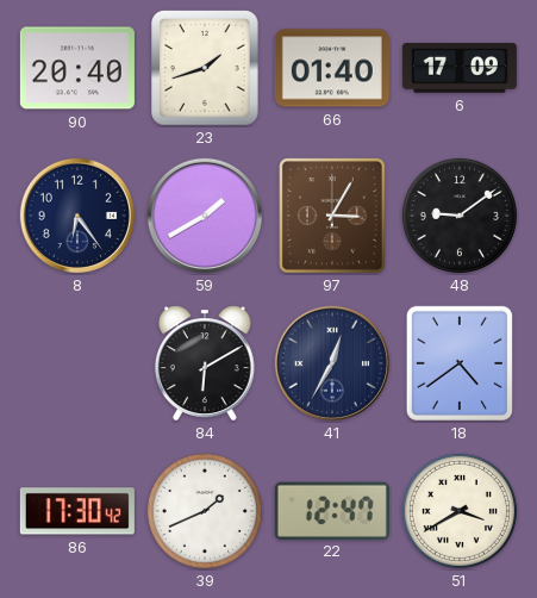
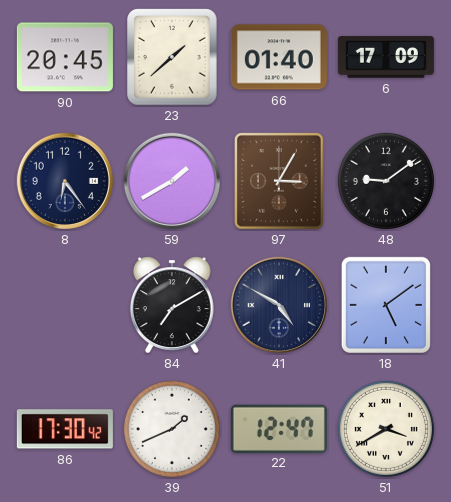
90: 20:40 -> 20:45
23: 1:42 -> 1:38
84: 6:10 -> 7:10
41: 12:35 -> 4:50
18: 4:39 -> 5:09
